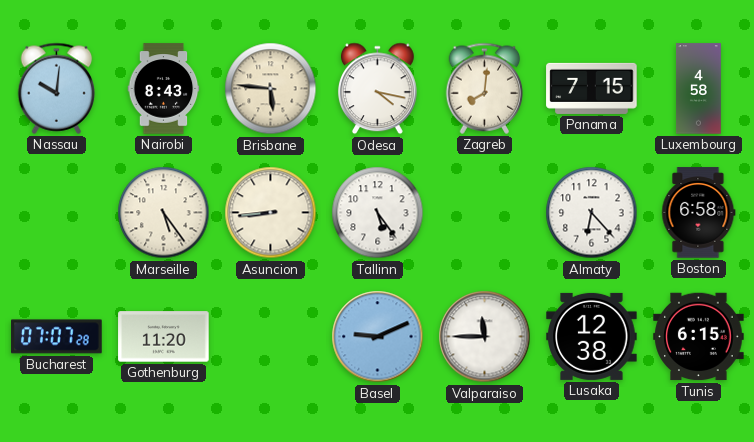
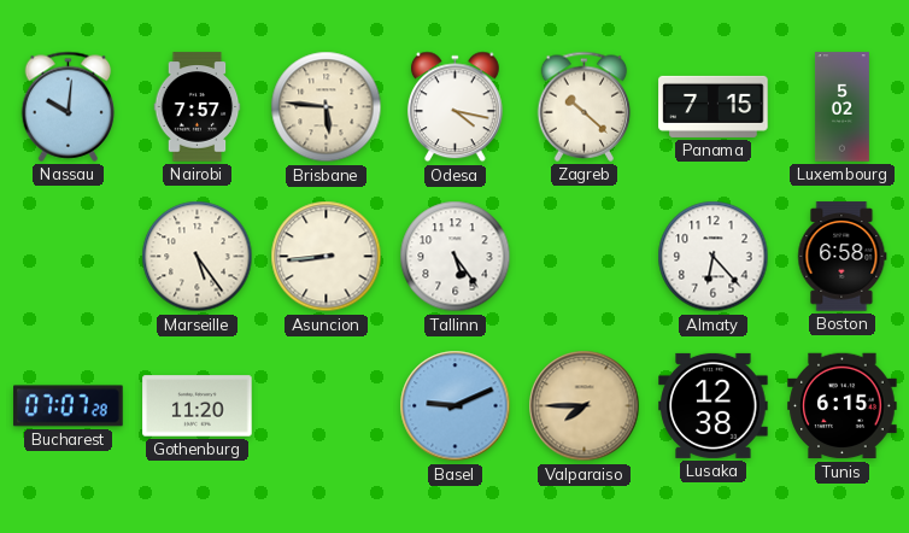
Nairobi: 8:43 -> 7:57
Zagreb: 8:01 -> 10:22
Luxembourg: 4:58 -> 5:02
Valparaiso: 11:45 -> 7:45
Valparaiso dial: white -> champagne
